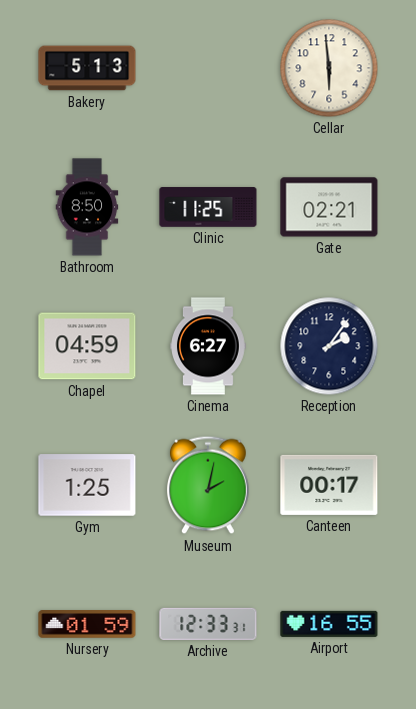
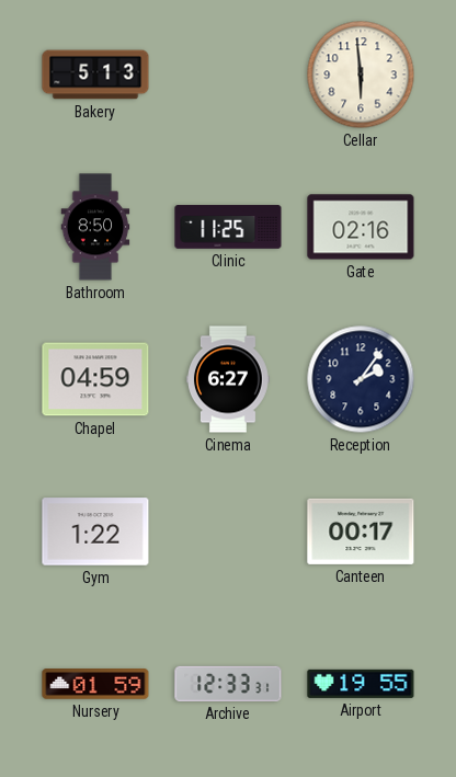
Gate: 02:21 -> 02:16
Gym: 1:25 -> 1:22
Museum: 2:02 -> none
Airport: 16:55 -> 19:55
